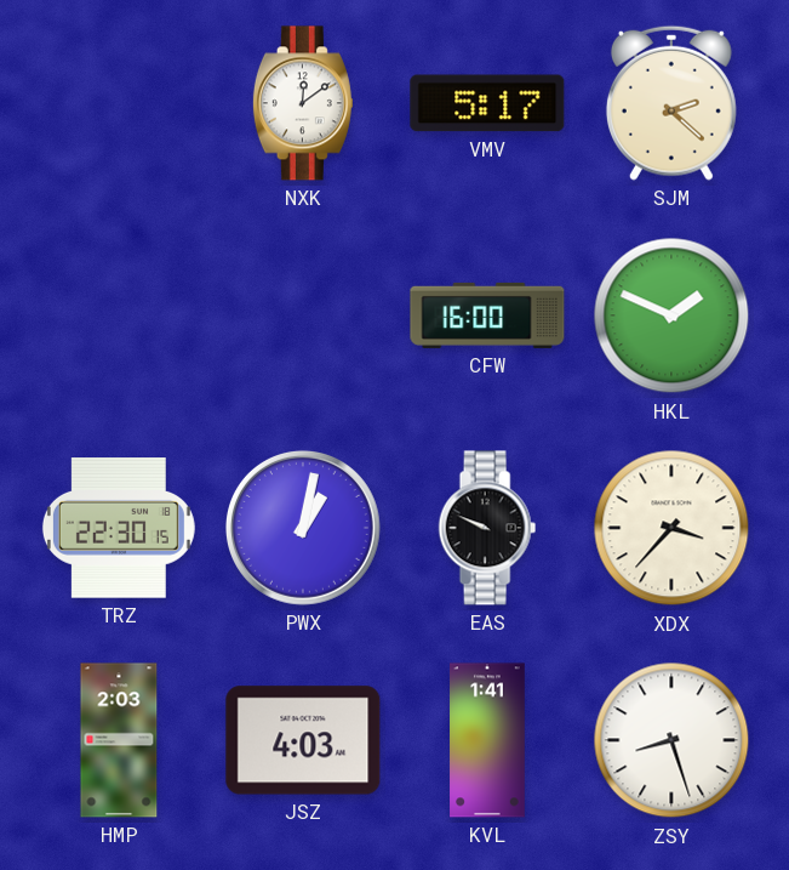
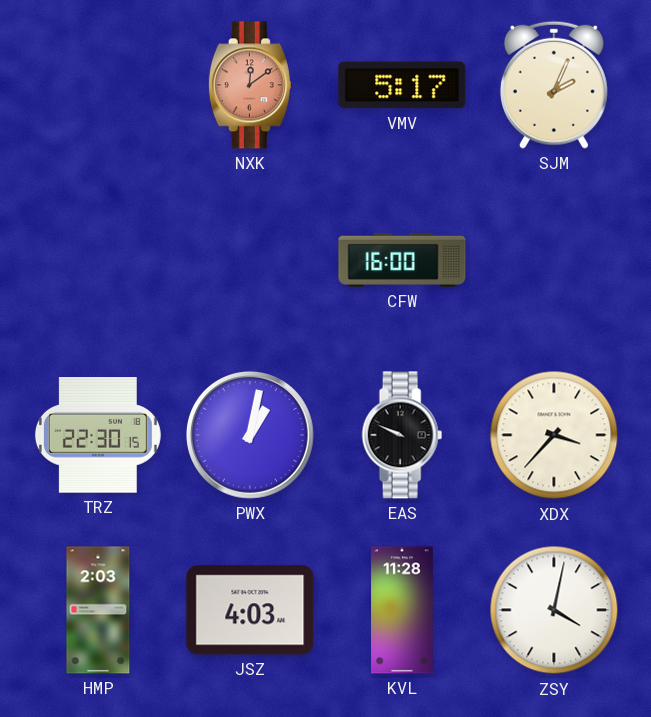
NXK dial: white -> salmon
SJM: 2:22 -> 2:04
HKL: 1:49 -> none
KVL: 1:41 -> 11:28
ZSY: 8:27 -> 4:02
